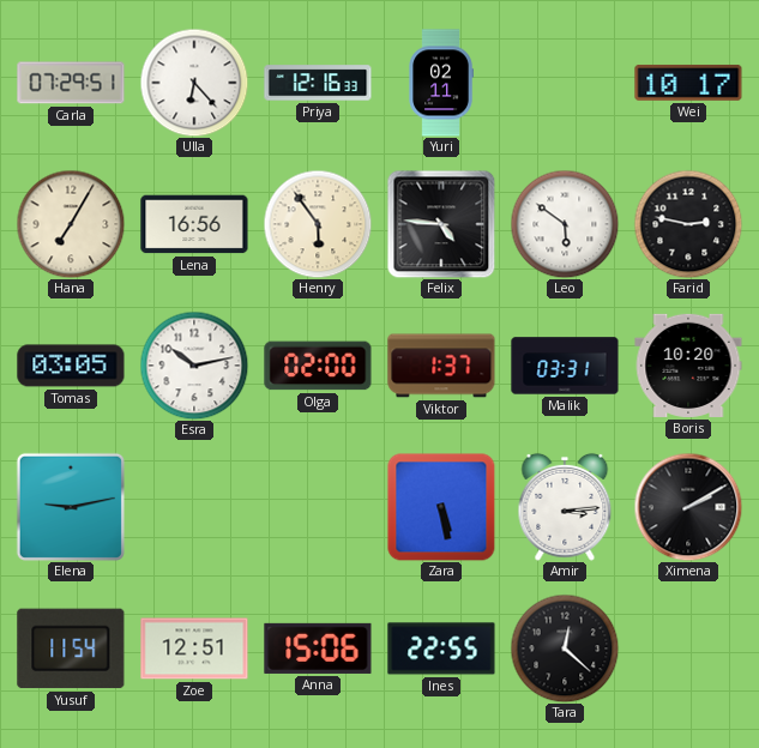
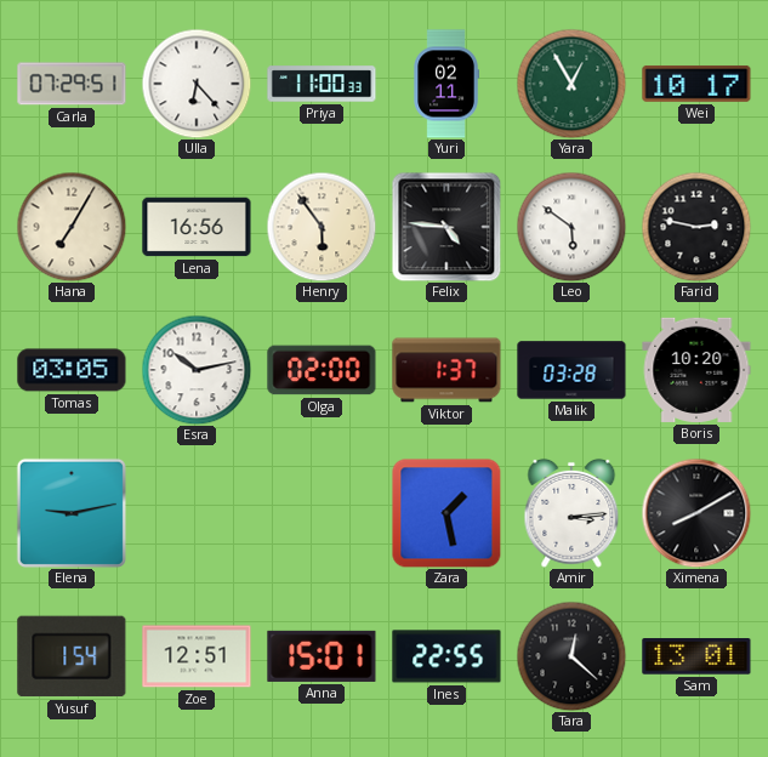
Priya: 12:16 -> 11:00
Yara: none -> 12:55
Malik: 03:31 -> 03:28
Zara: 5:28 -> 1:28
Ximena: 2:10 -> 8:10
Yusuf: 11:54 -> 1:54
Anna: 15:06 -> 15:01
Sam: none -> 13:01
